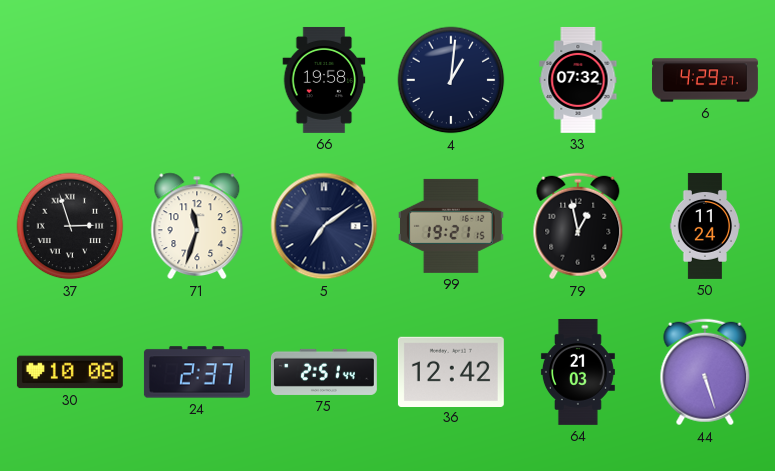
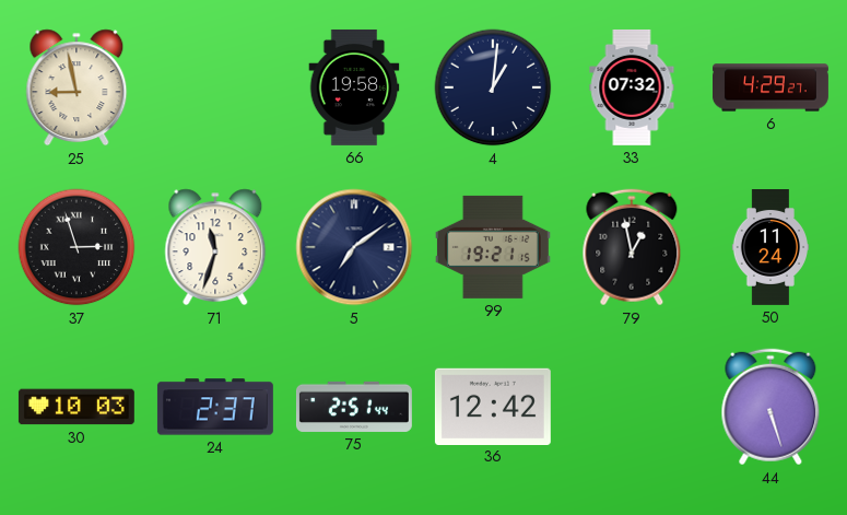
25: none -> 8:58
30: 10:08 -> 10:03
64: 21:03 -> none
